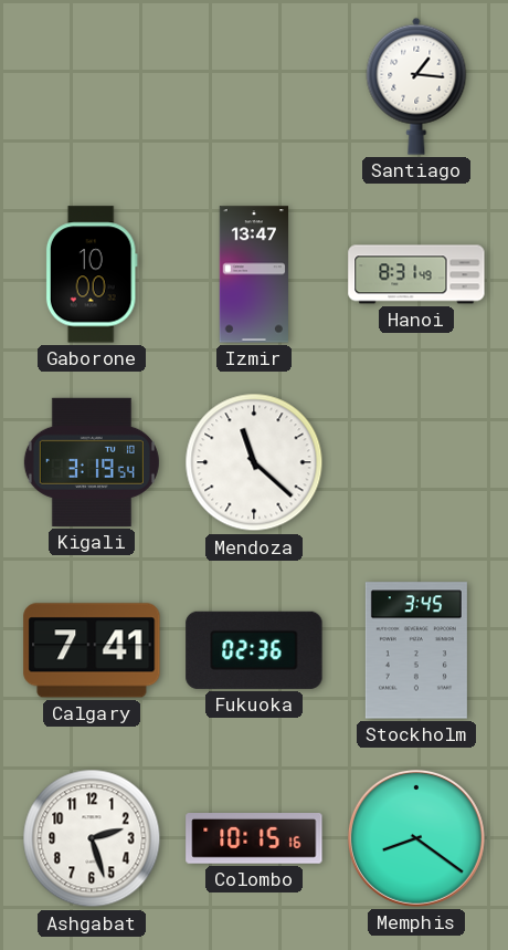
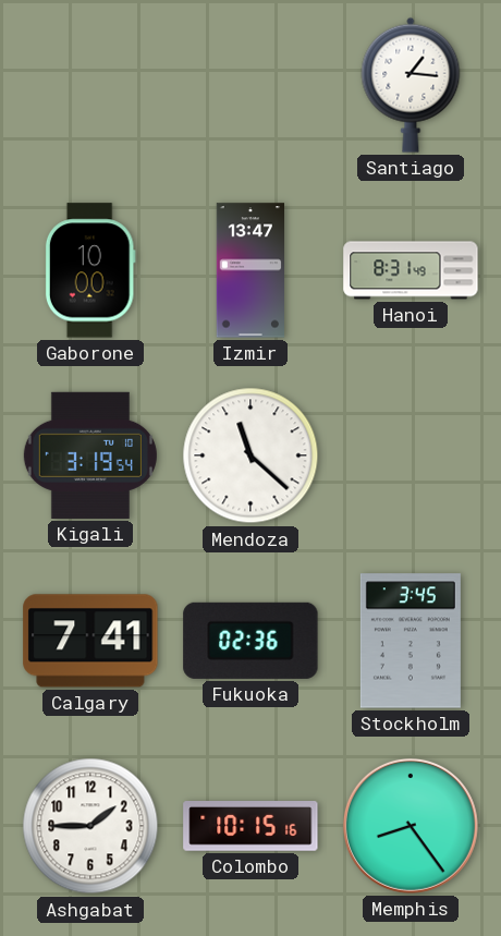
Ashgabat: 2:27 -> 1:45
Memphis: 8:21 -> 8:24
